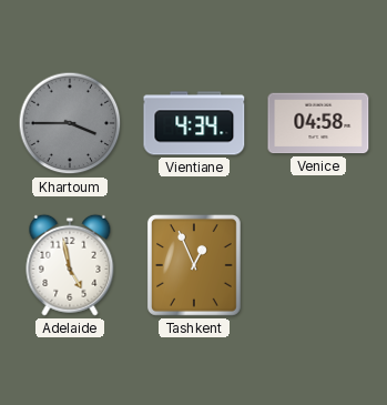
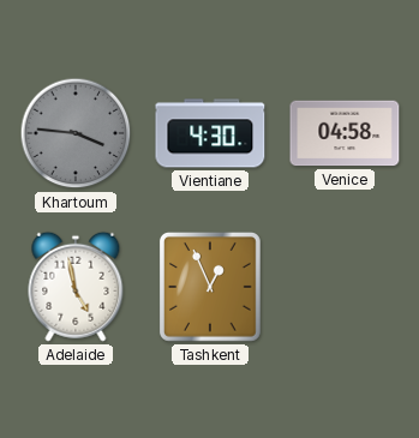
Khartoum: 3:45 -> 3:46
Vientiane: 4:34 -> 4:30
